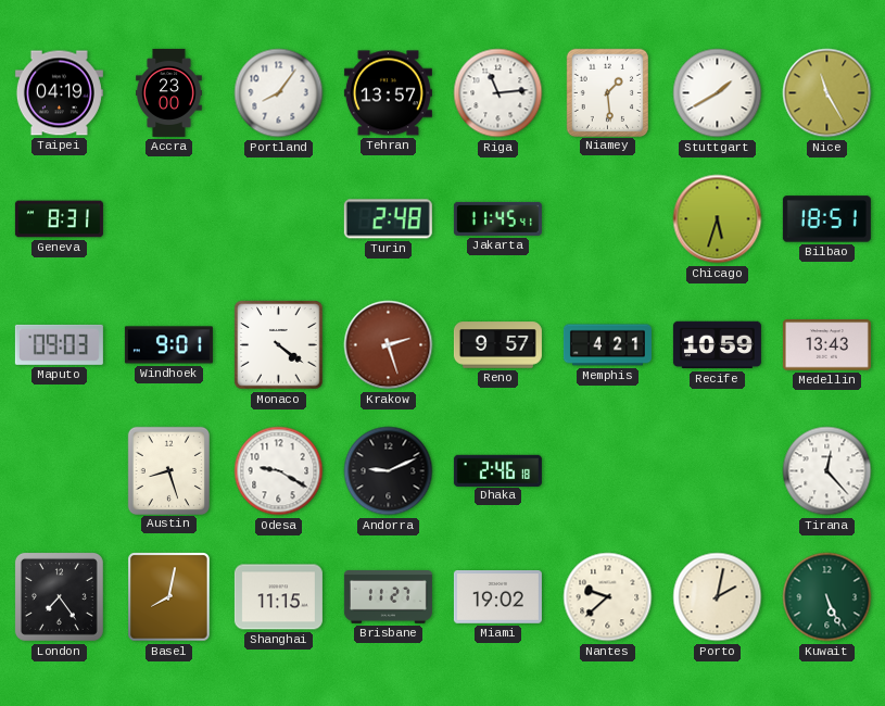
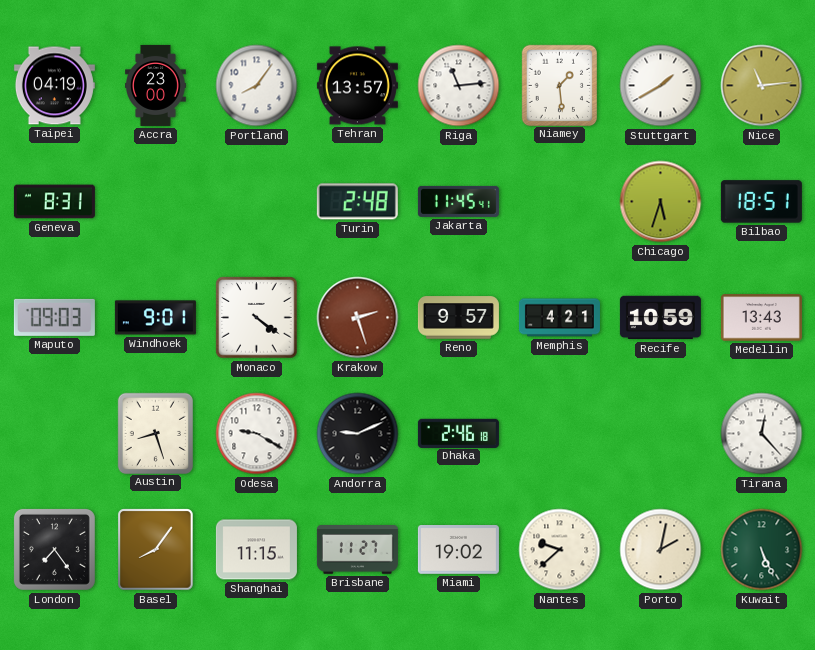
Nice: 11:25 -> 11:14
Basel: 8:02 -> 8:06
